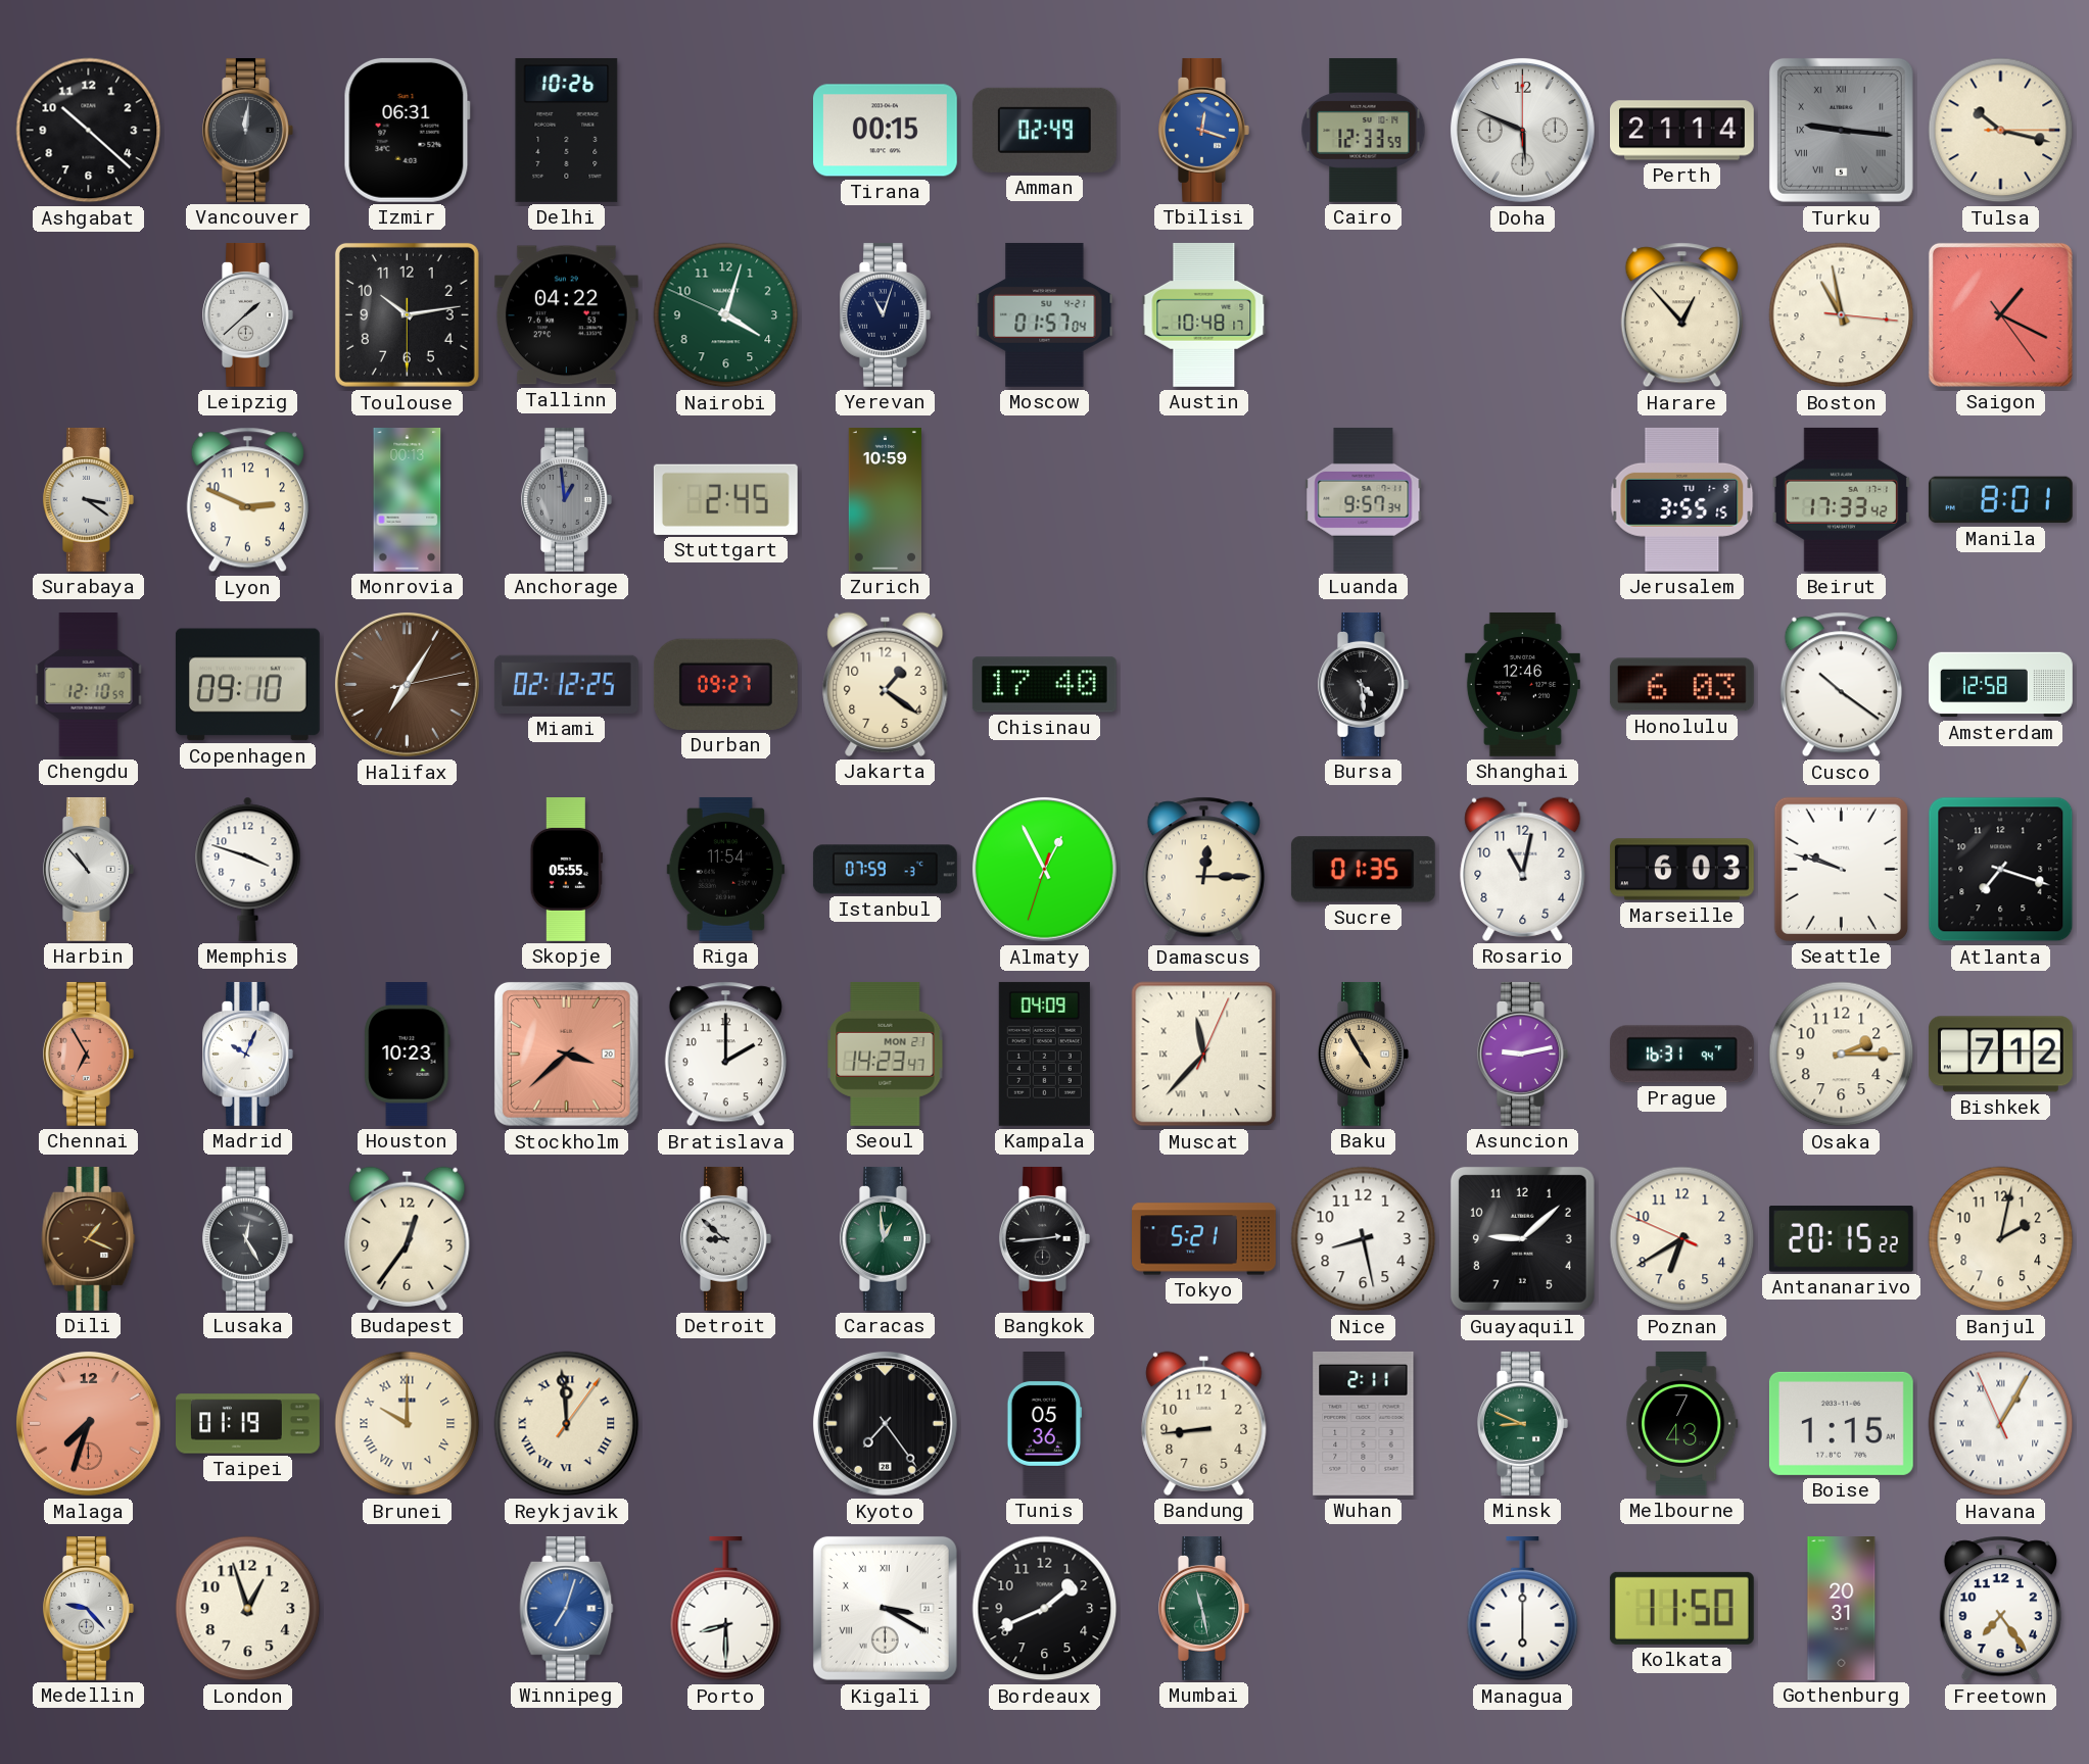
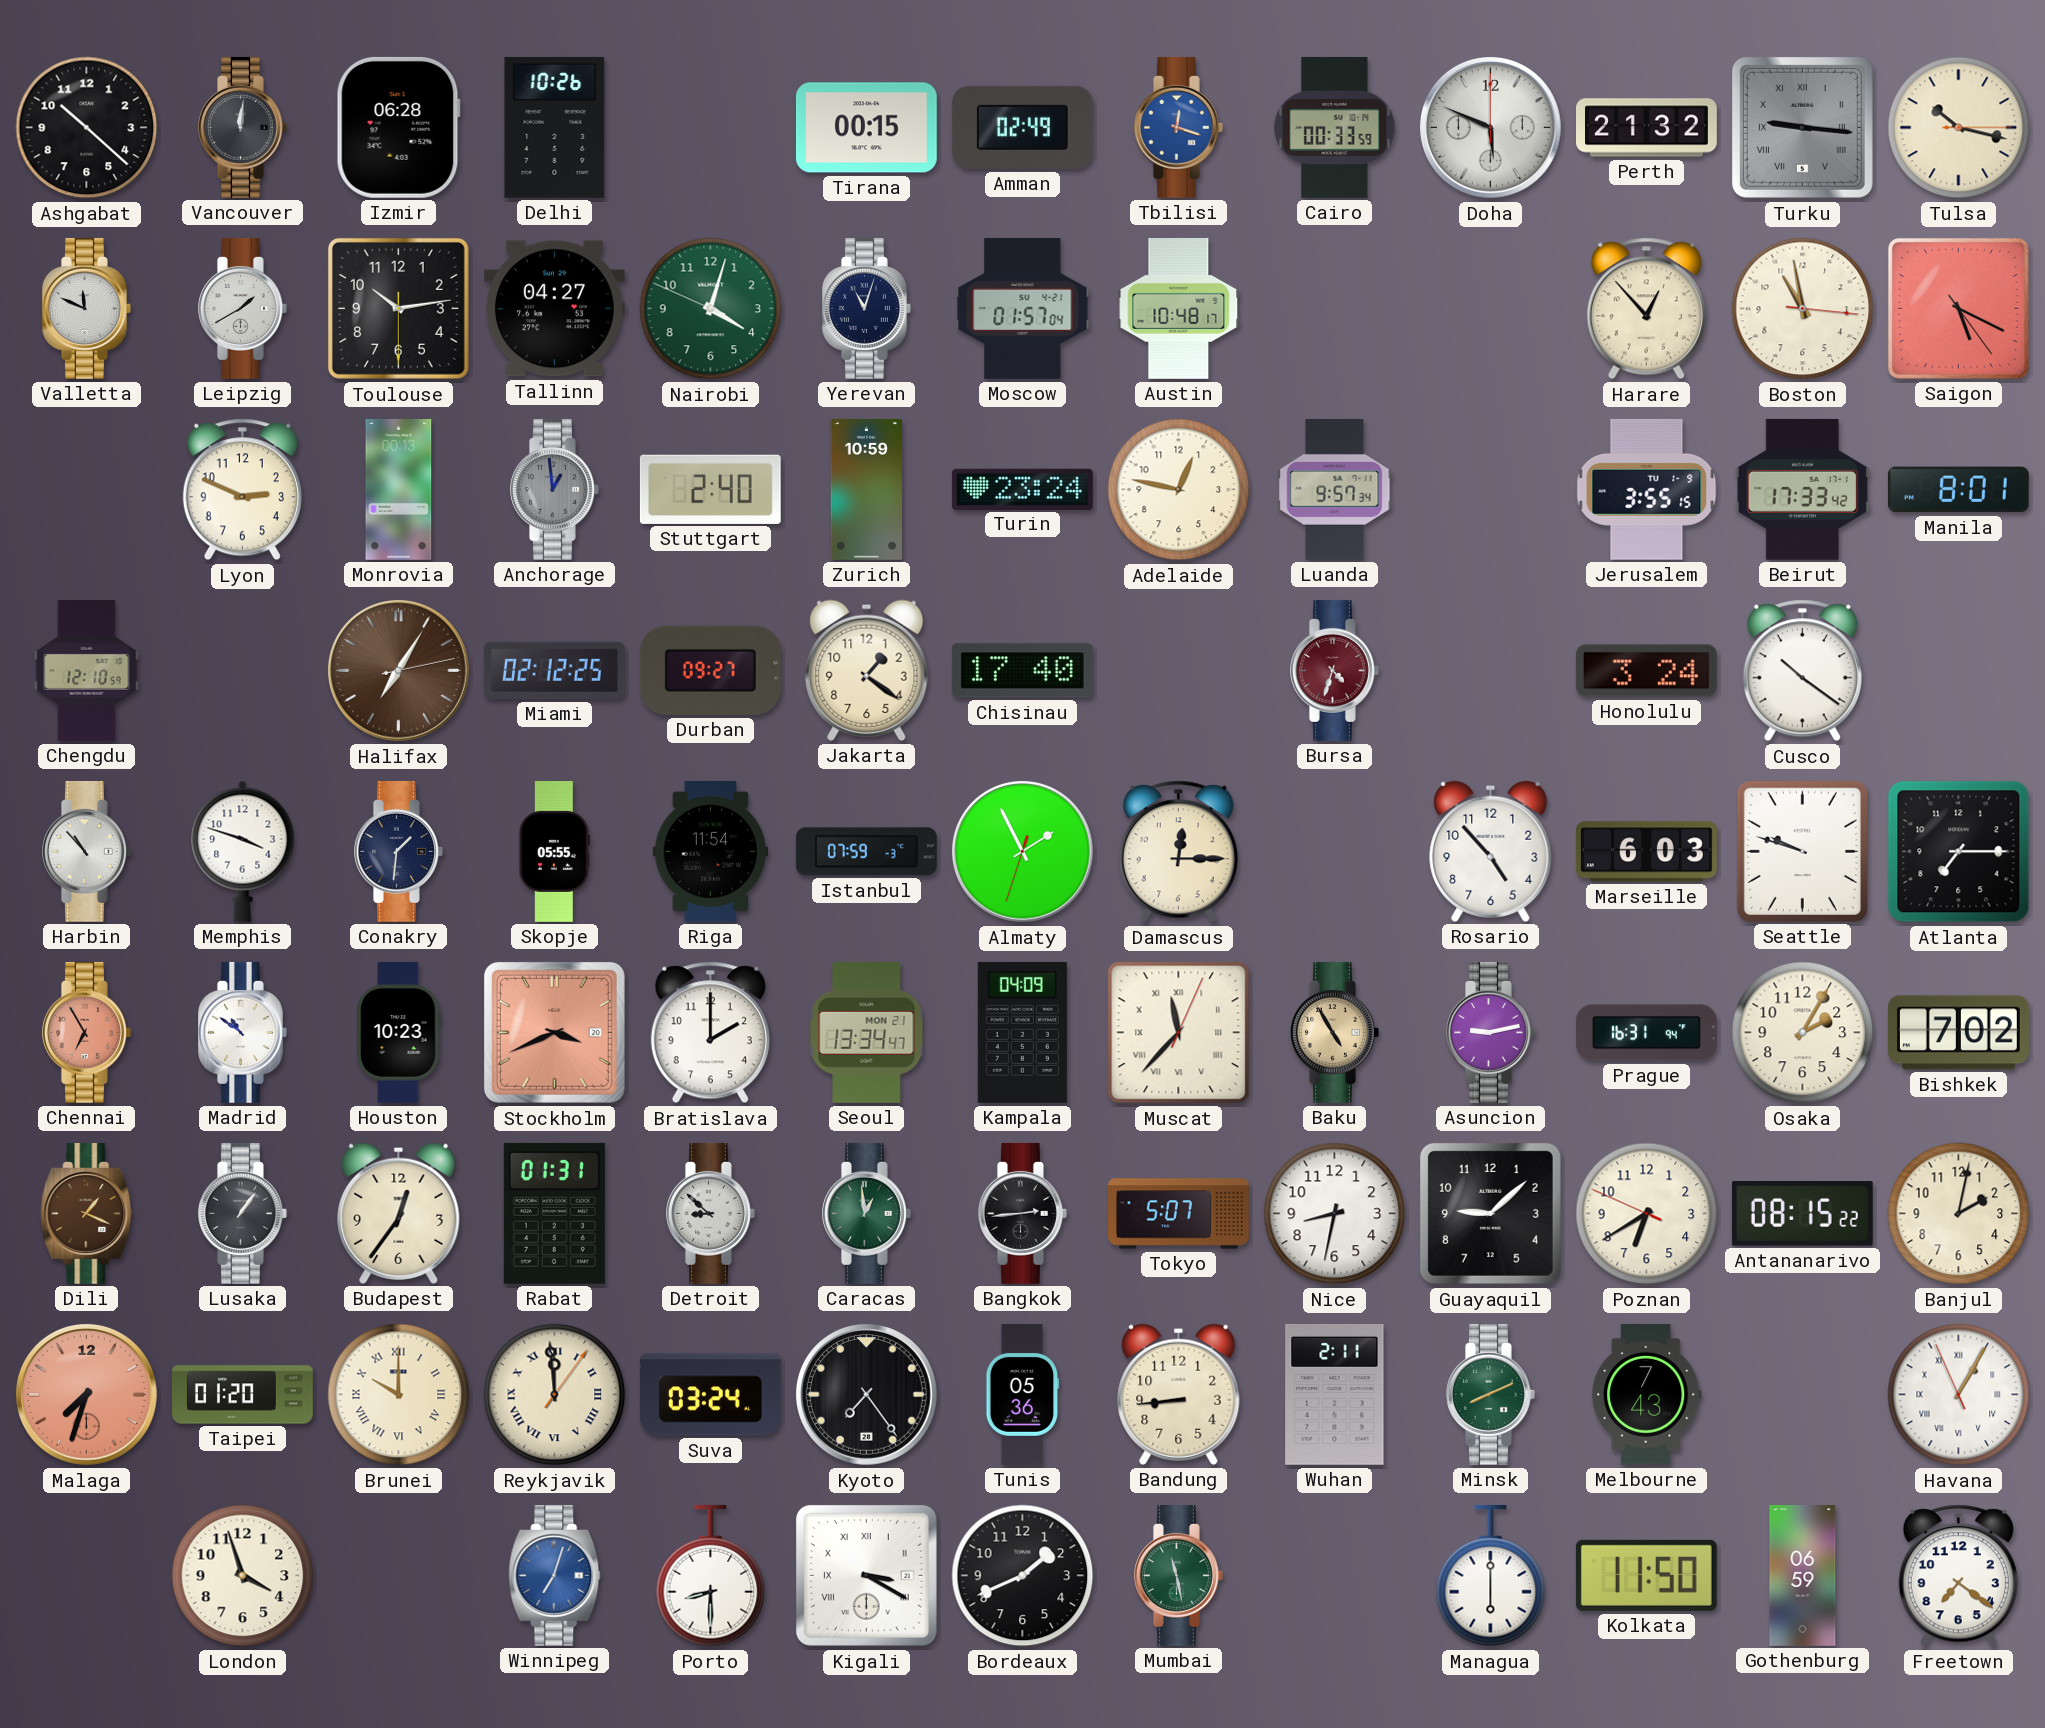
Izmir: 06:31 -> 06:28
Cairo: 12:33 -> 00:33
Perth: 21:14 -> 21:32
Valletta: none -> 11:49
Leipzig: 1:38 -> 1:40
Tallinn: 04:22 -> 04:27
Saigon: 1:19 -> 5:19
Surabaya: 3:21 -> none
Stuttgart: 2:45 -> 2:40
Turin: none -> 23:24
Adelaide: none -> 12:47
Copenhagen: 09:10 -> none
Bursa: 4:29 -> 4:33
Bursa dial: black -> burgundy
Shanghai: 12:46 -> none
Honolulu: 6:03 -> 3:24
Amsterdam: 12:58 -> none
Conakry: none -> 1:31
Almaty: 12:55 -> 1:55
Sucre: 01:35 -> none
Rosario: 11:02 -> 4:53
Atlanta: 7:18 -> 7:15
Madrid: 10:04 -> 10:51
Stockholm: 3:38 -> 3:41
Seoul: 14:23 -> 13:34
Osaka: 2:15 -> 2:05
Bishkek: 7:12 -> 7:02
Lusaka: 12:25 -> 1:06
Rabat: none -> 01:31
Tokyo: 5:21 -> 5:07
Nice: 8:28 -> 8:32
Antananarivo: 20:15 -> 08:15
Taipei: 01:19 -> 01:20
Suva: none -> 03:24
Minsk: 8:49 -> 8:11
Boise: 1:15 -> none
Medellin: 9:23 -> none
London: 12:57 -> 3:57
Gothenburg: 20:31 -> 06:59
Freetown: 7:24 -> 7:21
